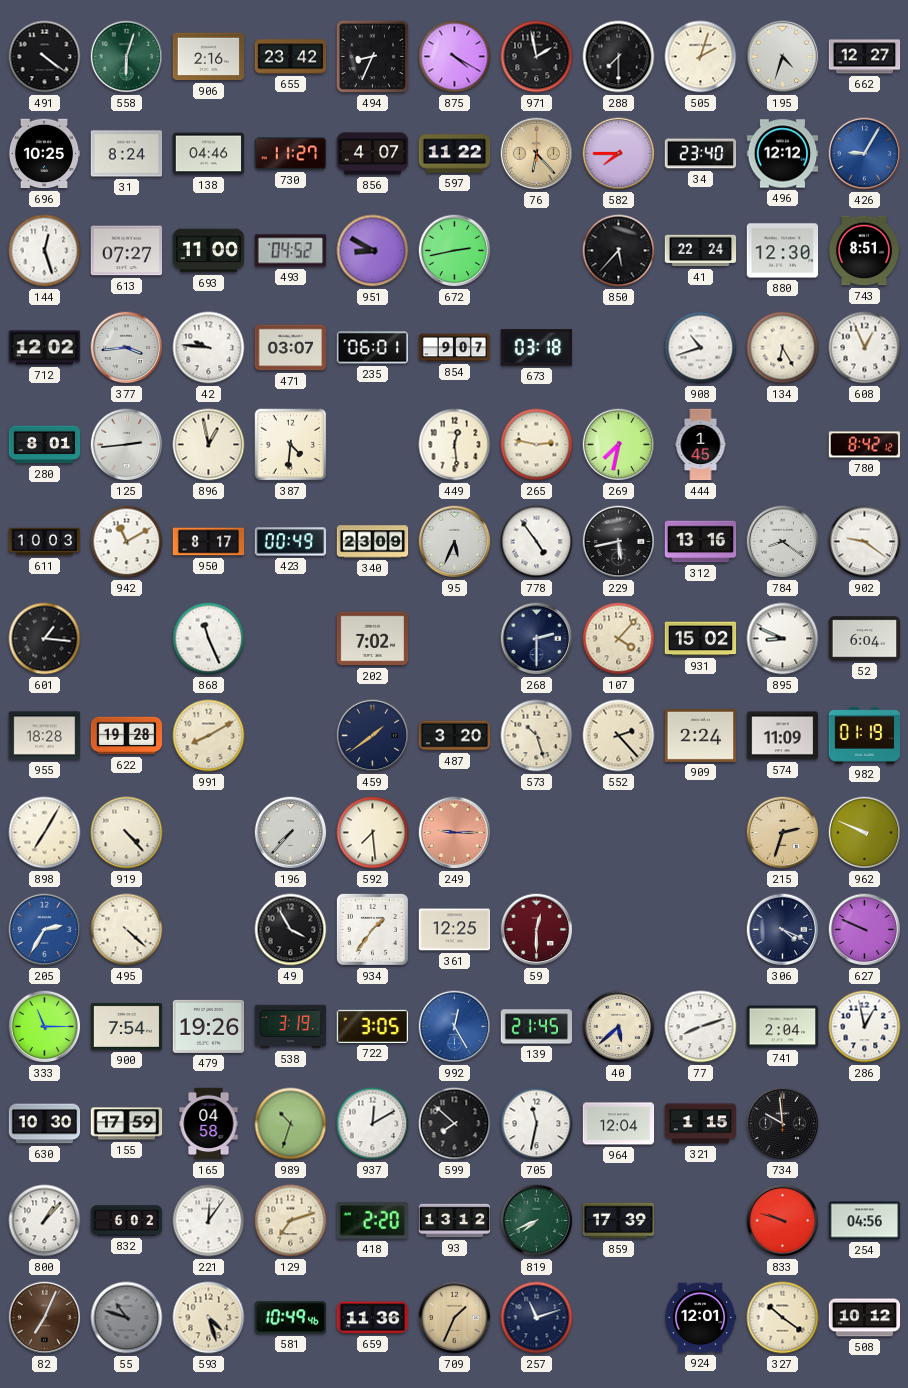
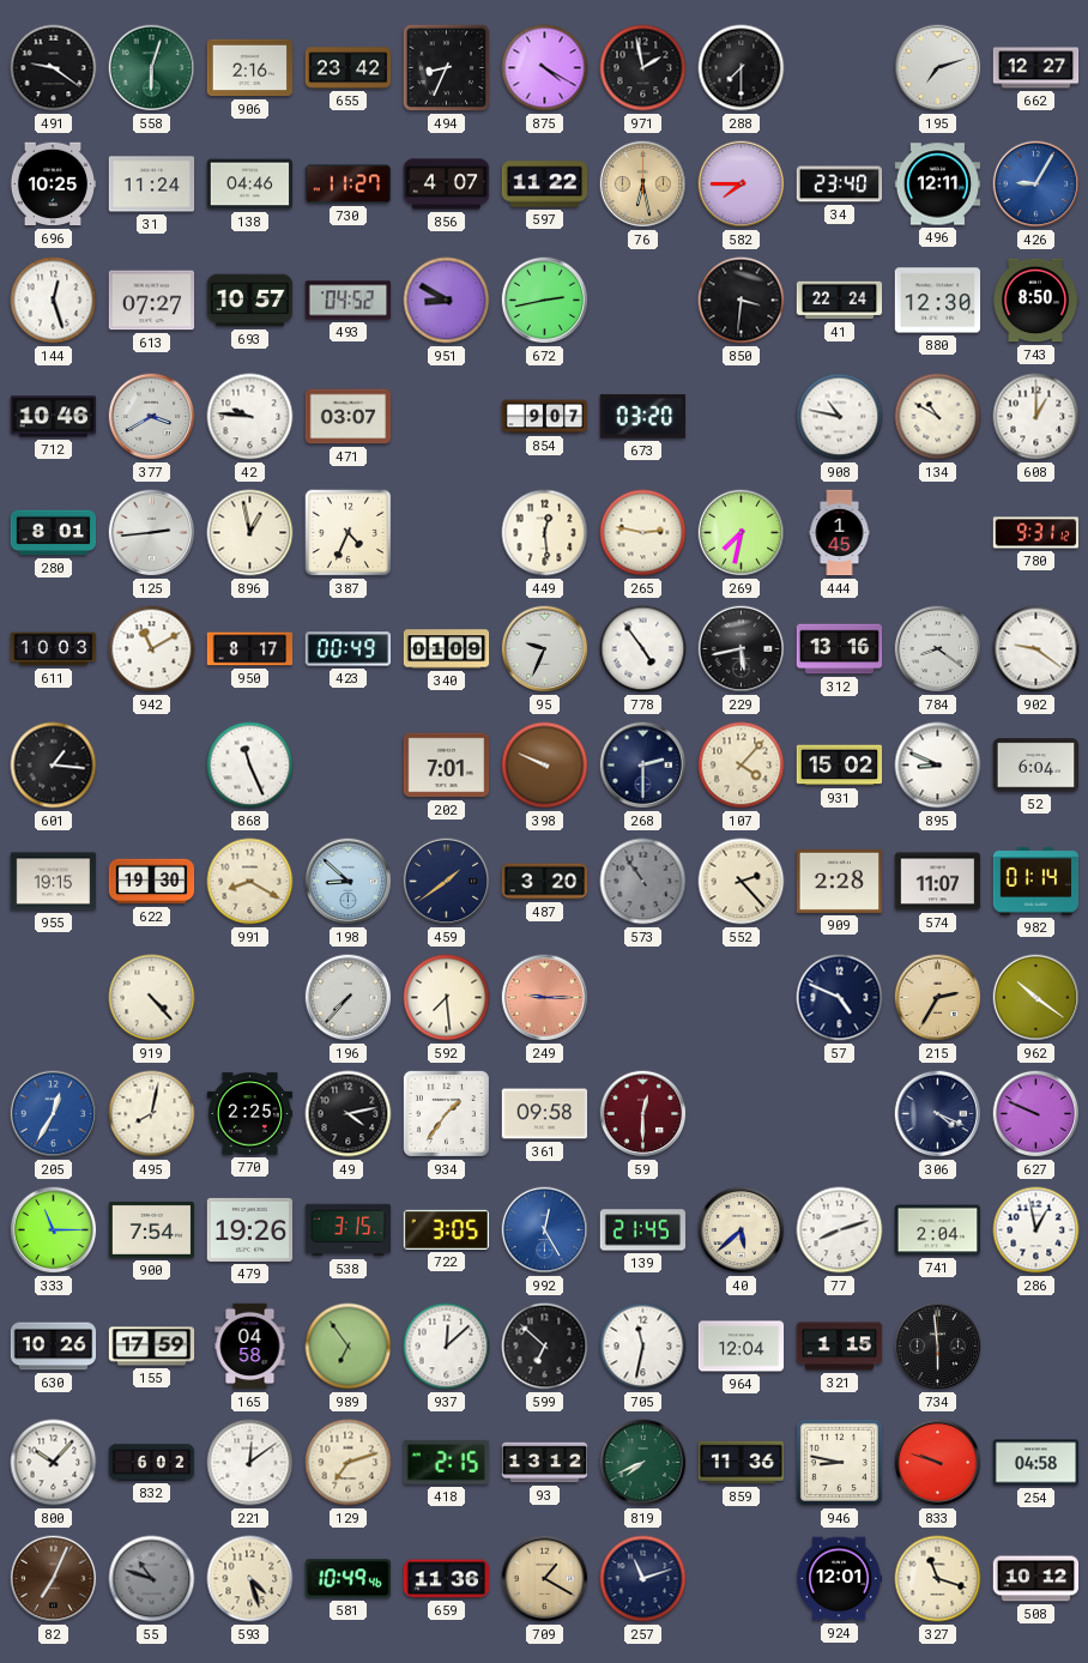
491: 4:21 -> 9:21
505: 2:03 -> none
195: 4:33 -> 7:12
31: 8:24 -> 11:24
76: 6:23 -> 6:28
496: 12:12 -> 12:11
693: 11:00 -> 10:57
850: 5:37 -> 3:31
743: 8:51 -> 8:50
712: 12:02 -> 10:46
377: 3:44 -> 3:40
235: 06:01 -> none
673: 03:18 -> 03:20
908: 10:42 -> 10:47
134: 6:25 -> 10:50
608: 12:56 -> 1:00
387: 4:31 -> 4:34
780: 8:42 -> 9:31
340: 23:09 -> 01:09
95: 5:34 -> 9:34
202: 7:02 -> 7:01
398: none -> 9:49
955: 18:28 -> 19:15
622: 19:28 -> 19:30
991: 8:10 -> 8:20
198: none -> 8:52
573: 10:27 -> 10:54
573 dial: cream -> grey
909: 2:24 -> 2:28
574: 11:09 -> 11:07
982: 01:19 -> 01:14
898: 7:05 -> none
57: none -> 4:49
215: 2:33 -> 2:35
962: 9:49 -> 10:21
205: 2:35 -> 12:35
495: 4:22 -> 8:02
770: none -> 2:25
49: 3:55 -> 4:13
361: 12:25 -> 09:58
538: 3:19 -> 3:15
630: 10:30 -> 10:26
989: 10:33 -> 6:54
937: 12:10 -> 12:08
599: 7:52 -> 6:52
734: 9:59 -> 5:59
800: 1:07 -> 10:07
221: 12:06 -> 12:09
418: 2:20 -> 2:15
859: 17:39 -> 11:36
946: none -> 8:47
254: 04:56 -> 04:58
709: 1:34 -> 1:20
327: 10:21 -> 11:18
